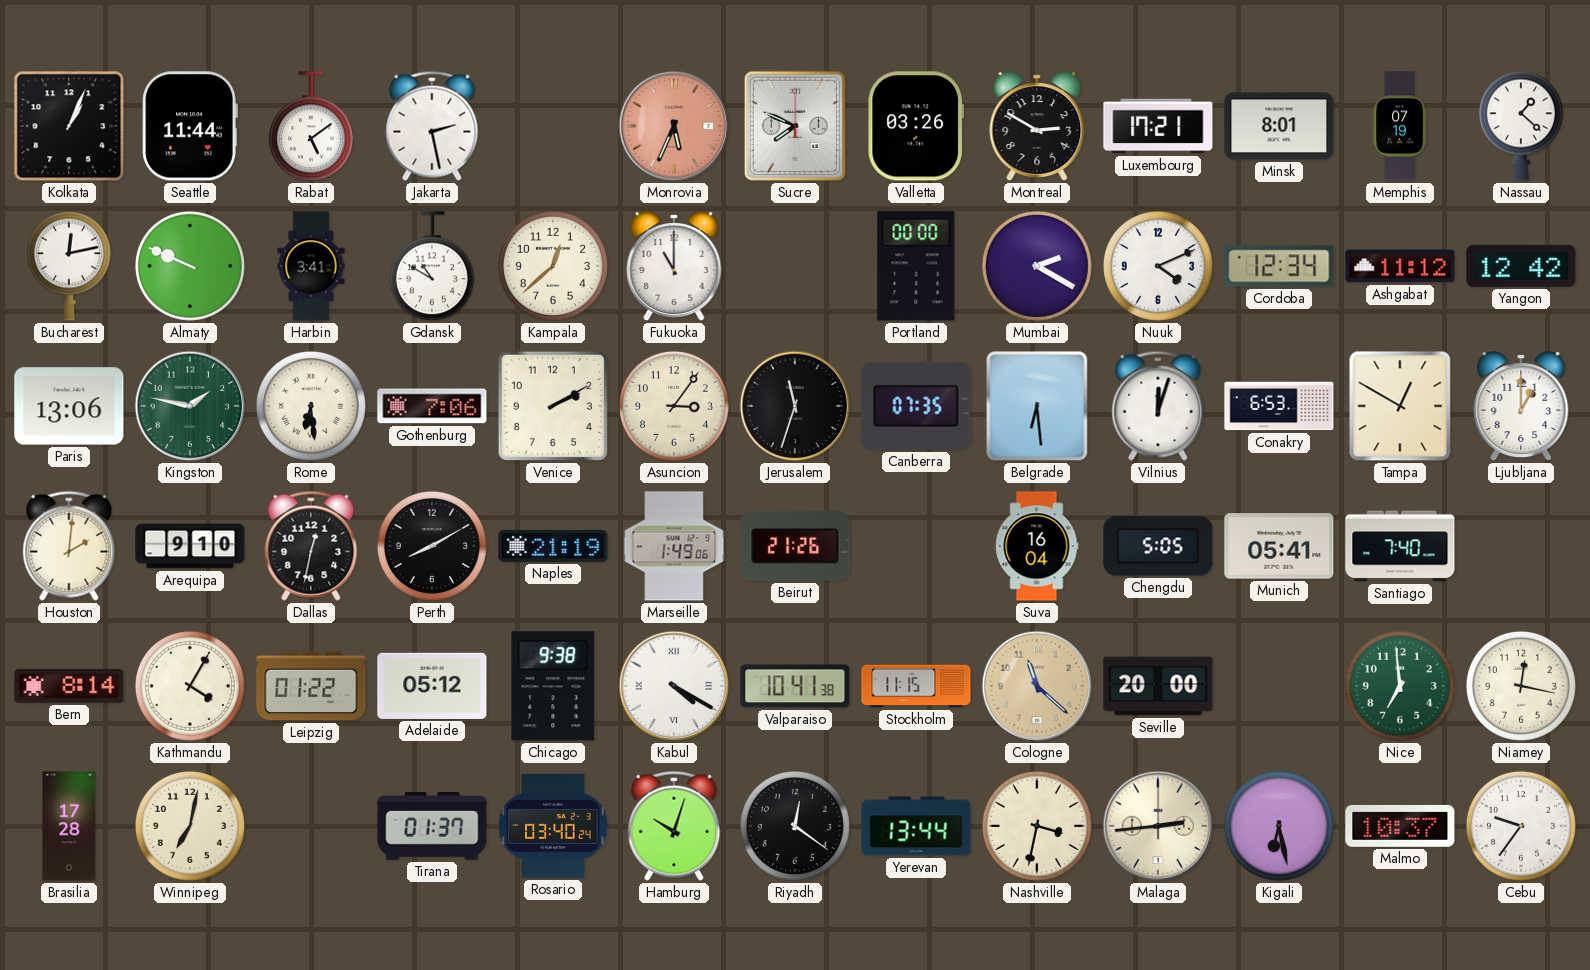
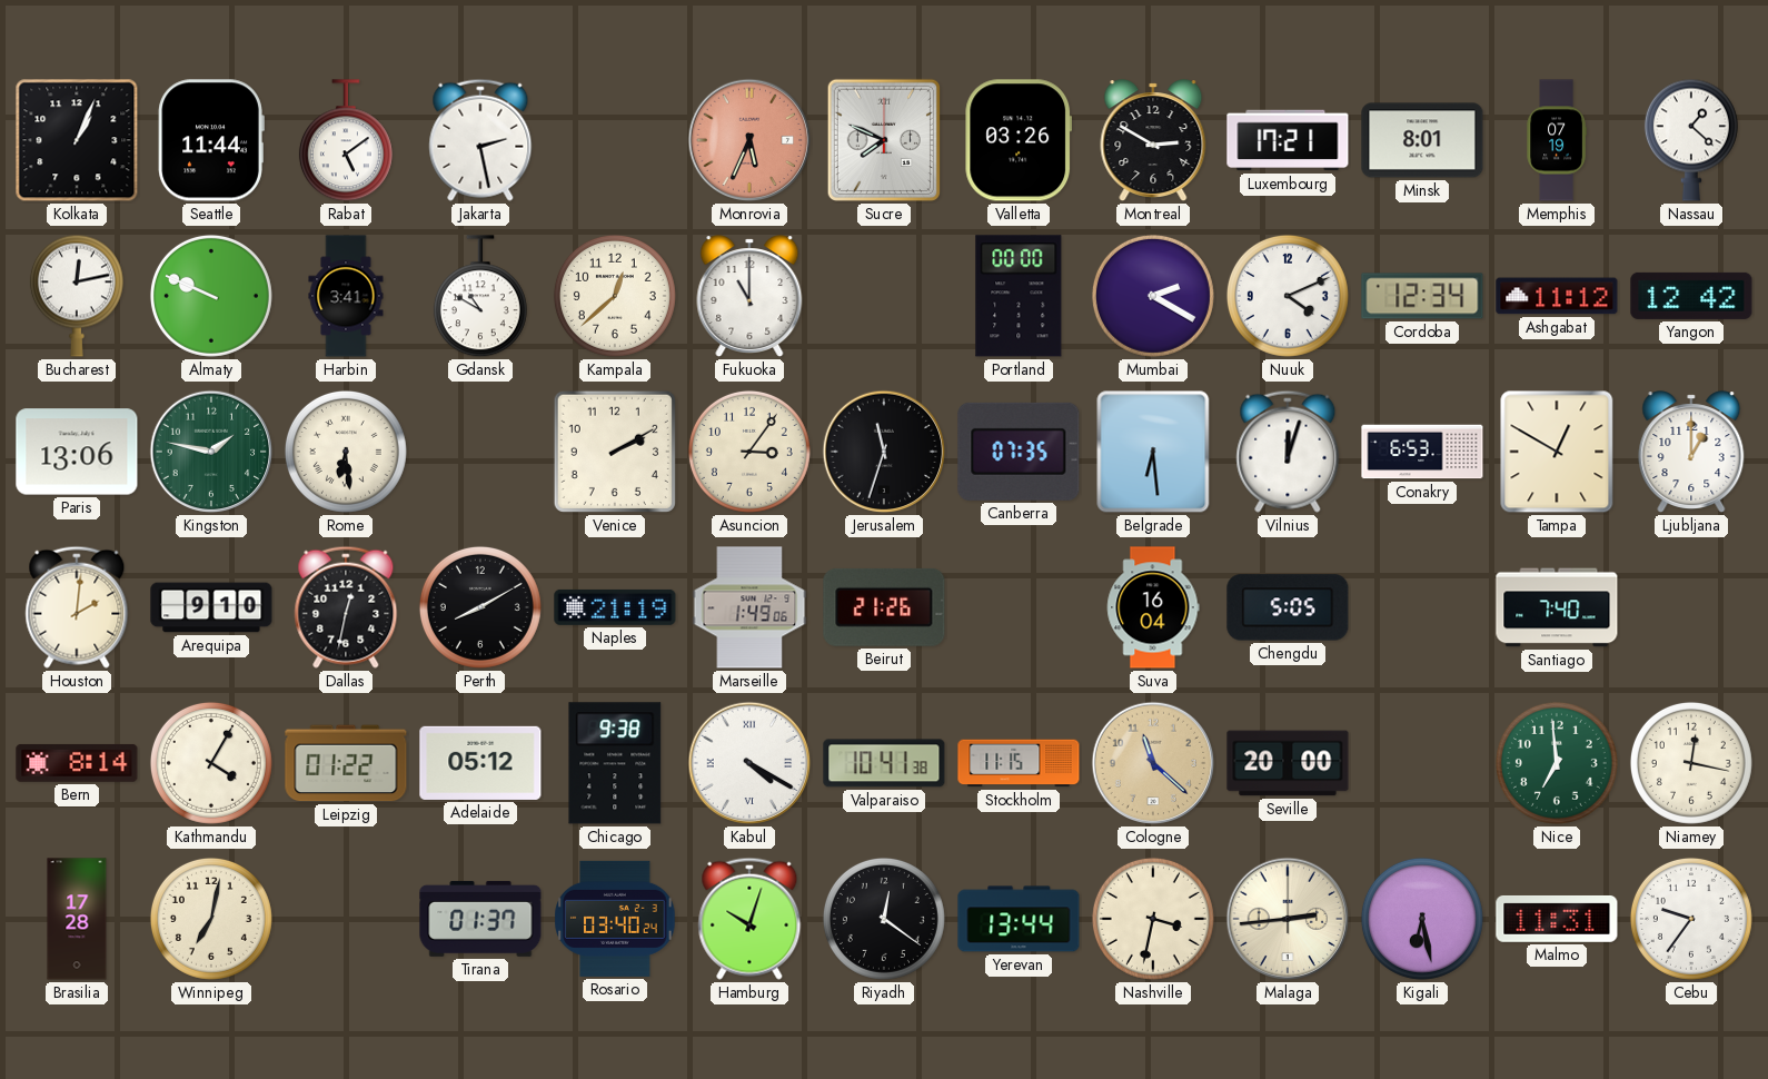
Gothenburg: 7:06 -> none
Munich: 05:41 -> none
Malmo: 10:37 -> 11:31
